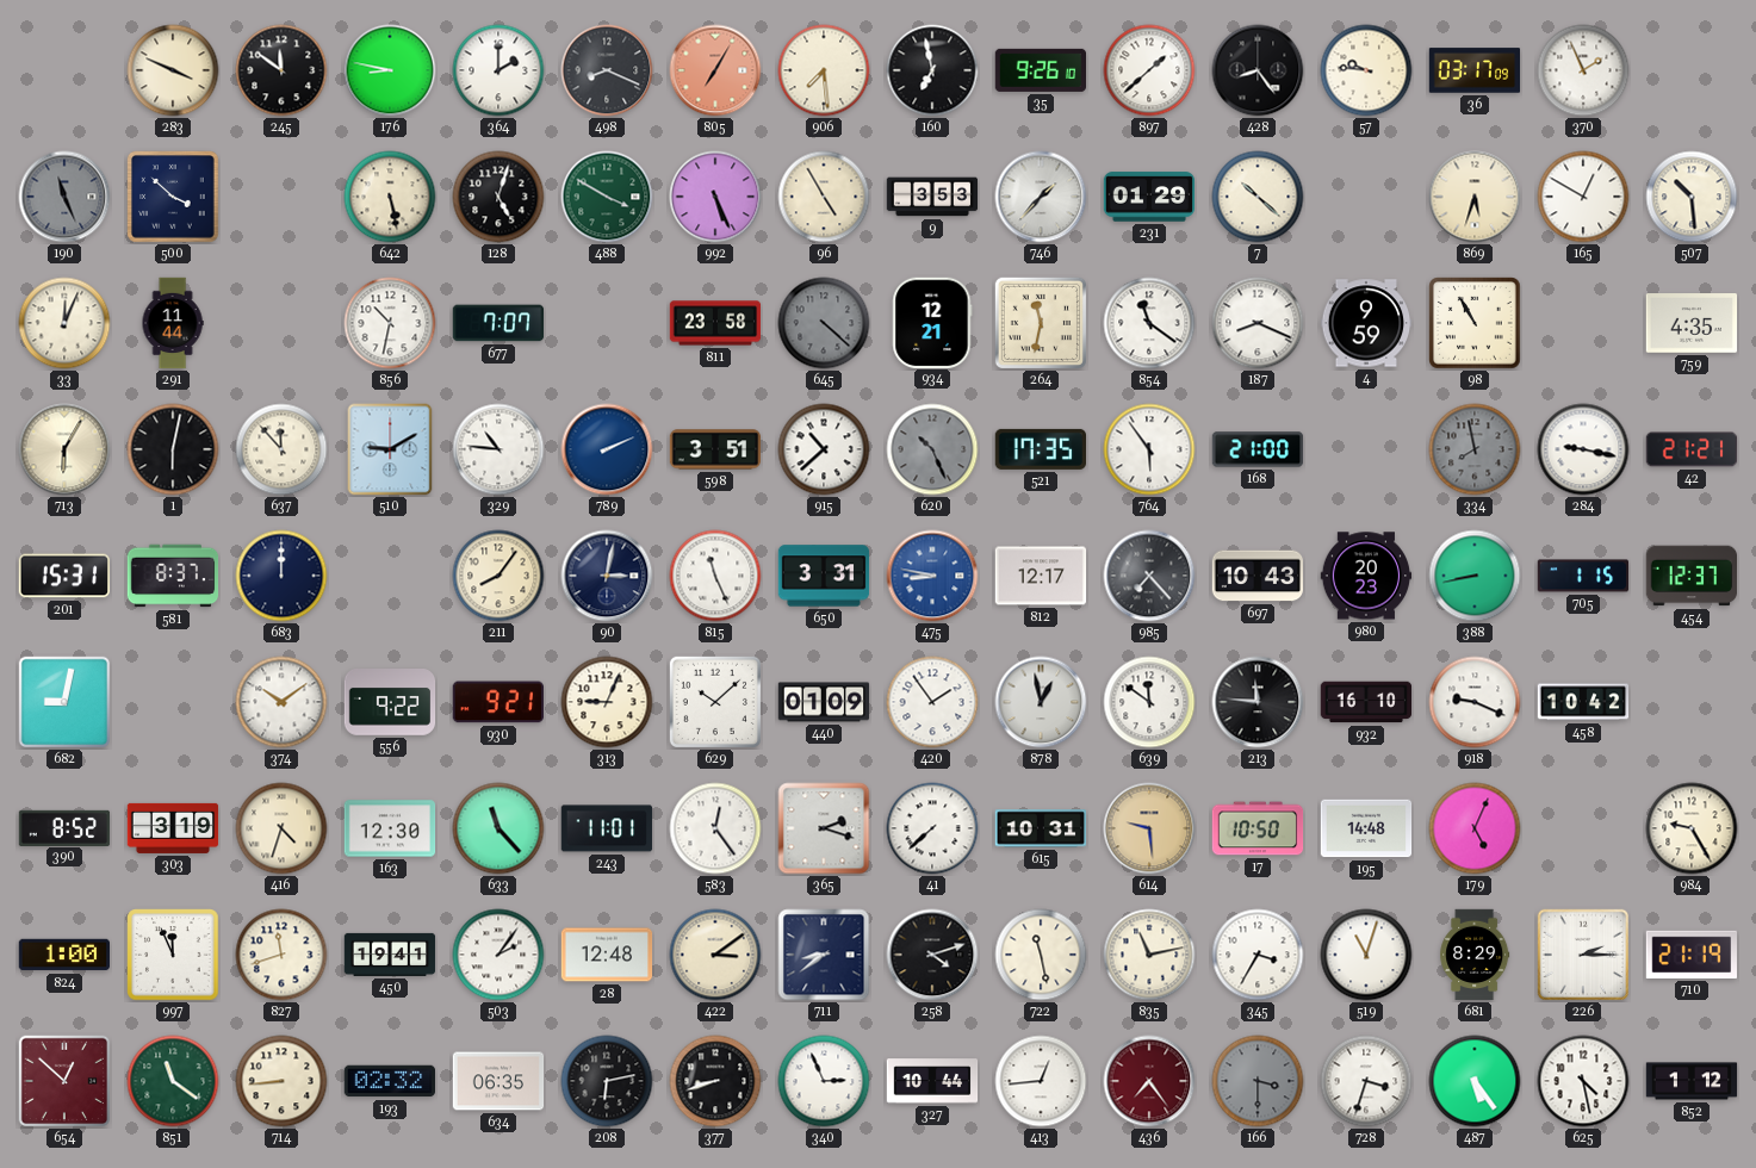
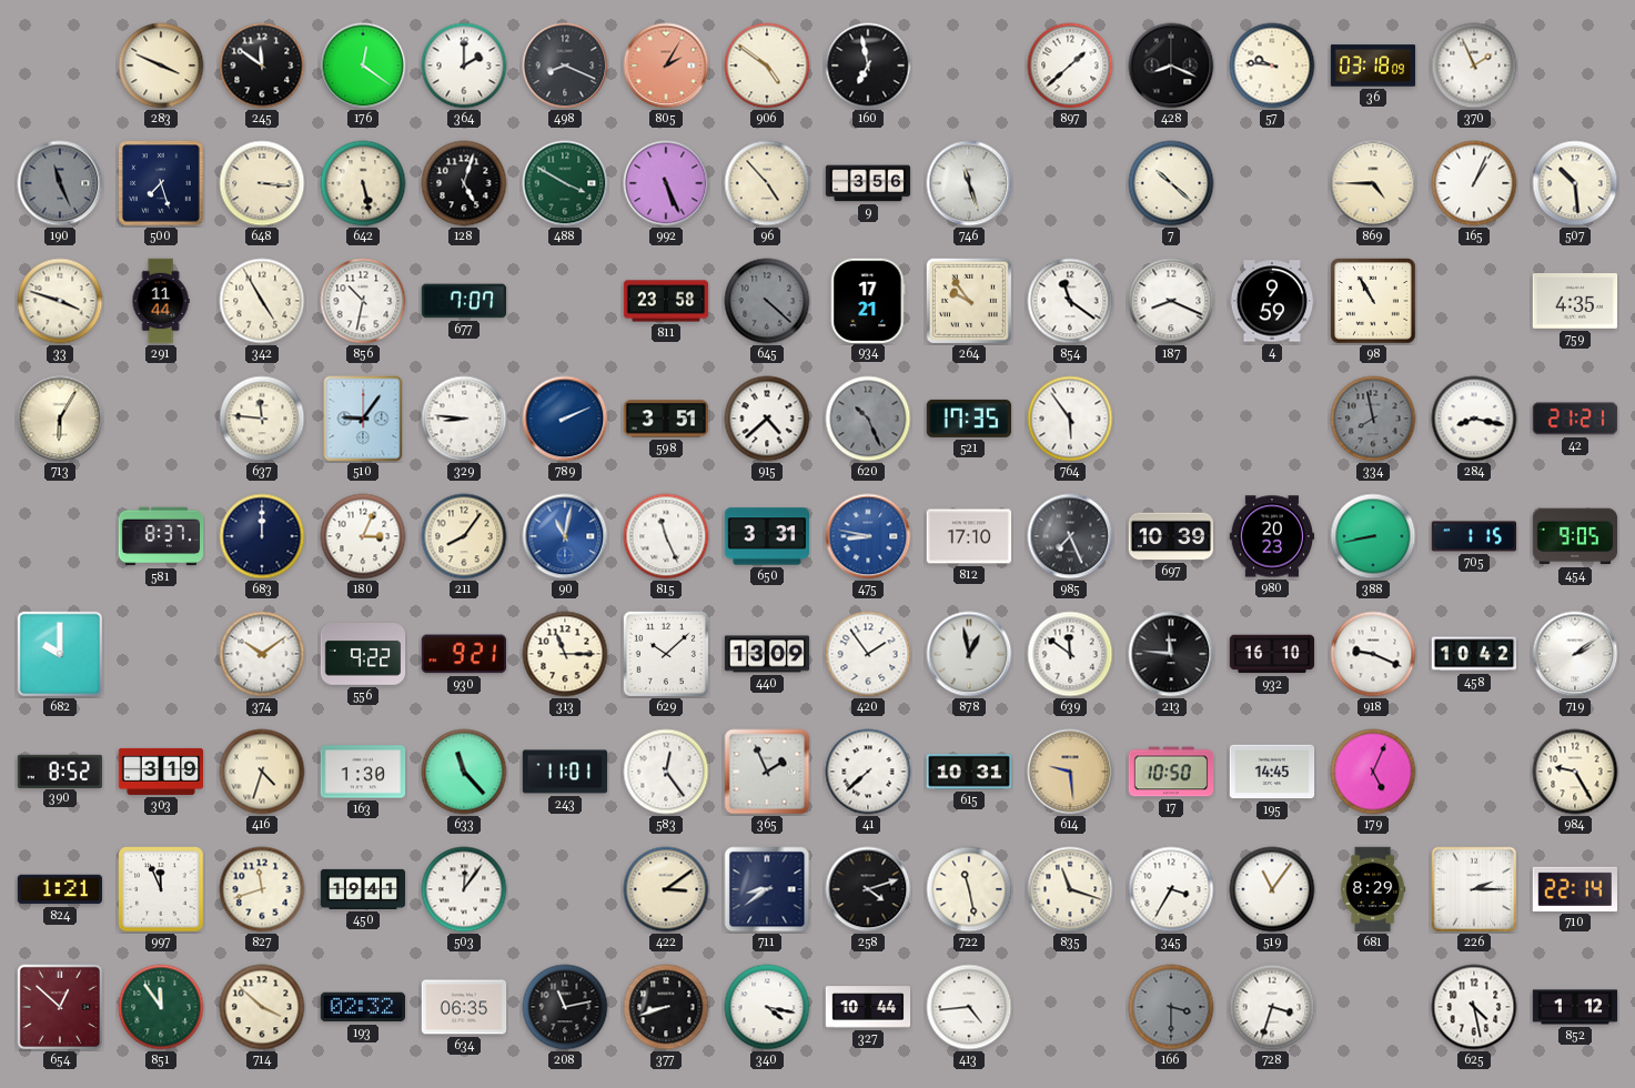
176: 8:47 -> 12:21
805: 7:05 -> 2:05
906: 7:29 -> 4:51
35: 9:26 -> none
428: 8:24 -> 8:19
36: 03:17 -> 03:18
500: 3:52 -> 7:27
648: none -> 3:16
96: 4:55 -> 4:53
9: 3:53 -> 3:56
746: 1:37 -> 11:27
231: 01:29 -> none
869: 5:33 -> 4:45
165: 12:50 -> 1:04
33: 12:04 -> 3:48
342: none -> 4:55
934: 12:21 -> 17:21
264: 11:32 -> 9:54
1: 6:02 -> none
637: 11:53 -> 11:46
510: 9:10 -> 9:06
329: 10:46 -> 8:46
915: 10:38 -> 4:38
168: 21:00 -> none
284: 9:17 -> 8:17
201: 15:31 -> none
180: none -> 3:04
90: 3:02 -> 11:02
90 dial: navy -> blue
812: 12:17 -> 17:10
985: 7:23 -> 7:26
697: 10:43 -> 10:39
454: 12:37 -> 9:05
682: 9:02 -> 10:00
313: 9:04 -> 11:15
440: 01:09 -> 13:09
719: none -> 2:09
163: 12:30 -> 1:30
365: 2:18 -> 1:56
195: 14:48 -> 14:45
824: 1:00 -> 1:21
503: 2:06 -> 12:06
28: 12:48 -> none
835: 11:13 -> 11:18
519: 11:03 -> 11:06
710: 21:19 -> 22:14
851: 11:21 -> 11:54
714: 8:44 -> 3:52
208: 6:13 -> 11:13
340: 2:56 -> 4:17
413: 12:44 -> 4:44
436: 7:24 -> none
487: 5:24 -> none
